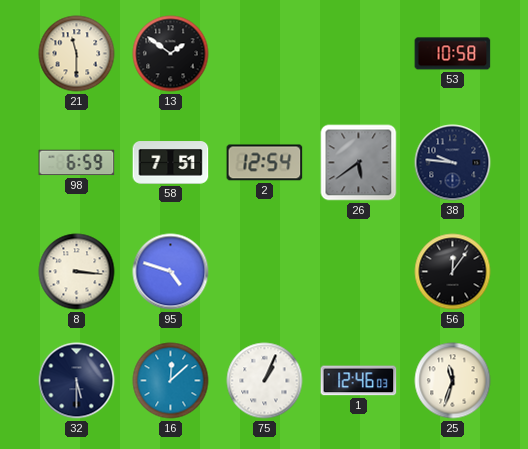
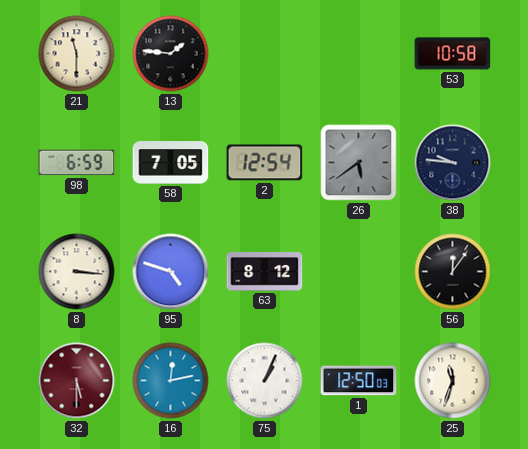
13: 1:51 -> 1:46
58: 7:51 -> 7:05
63: none -> 8:12
32 dial: navy -> burgundy
16: 12:08 -> 12:13
1: 12:46 -> 12:50
